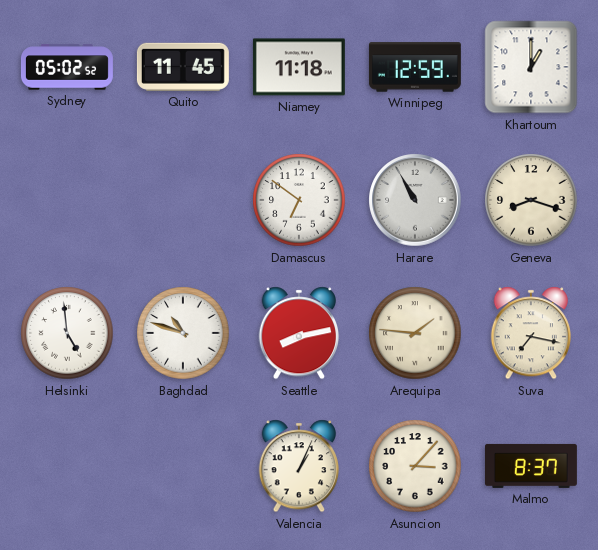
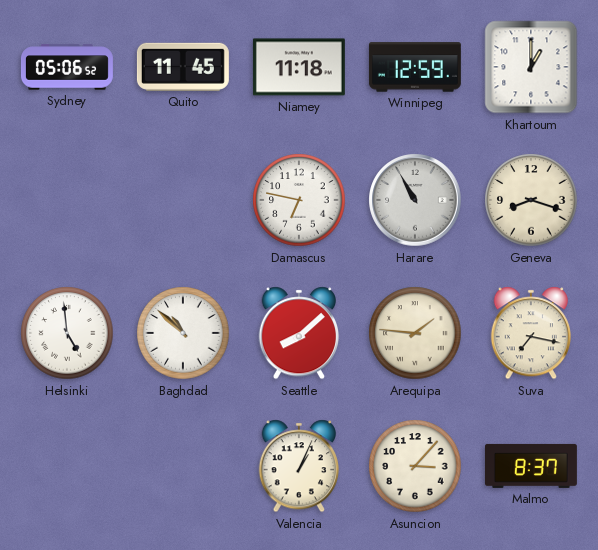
Sydney: 05:02 -> 05:06
Damascus: 6:51 -> 6:47
Baghdad: 10:48 -> 10:52
Seattle: 8:13 -> 8:08
